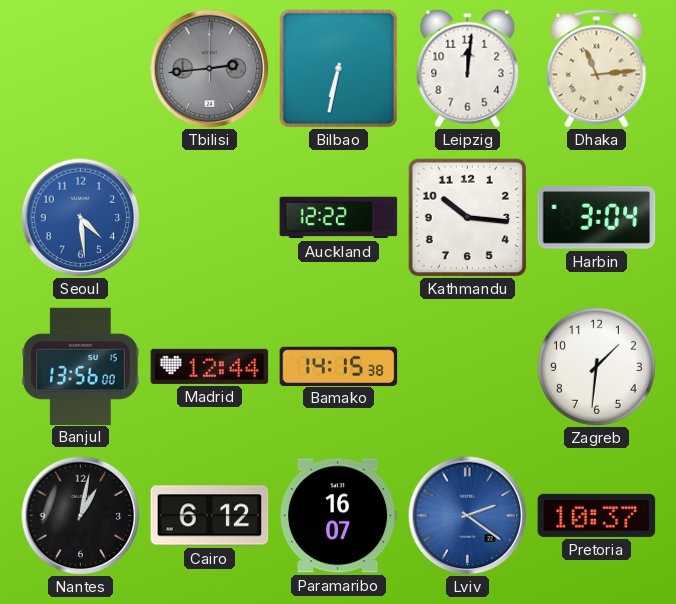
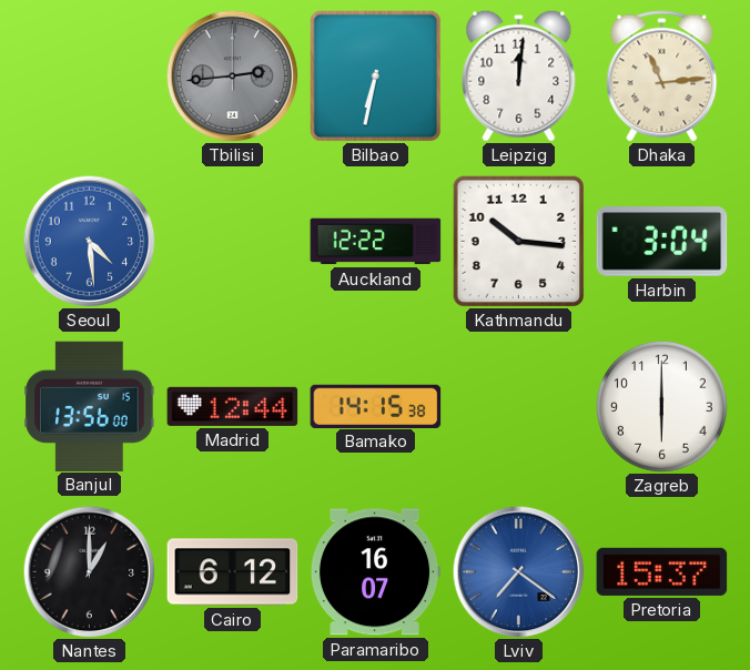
Zagreb: 1:31 -> 6:00
Nantes: 1:02 -> 1:00
Lviv: 2:21 -> 7:21
Pretoria: 10:37 -> 15:37
